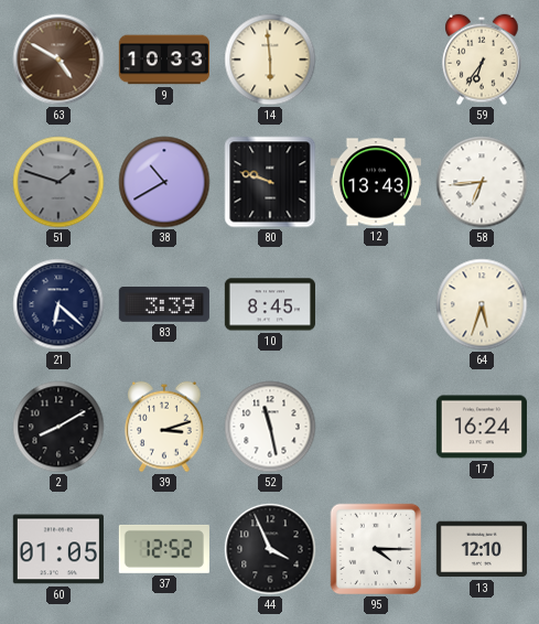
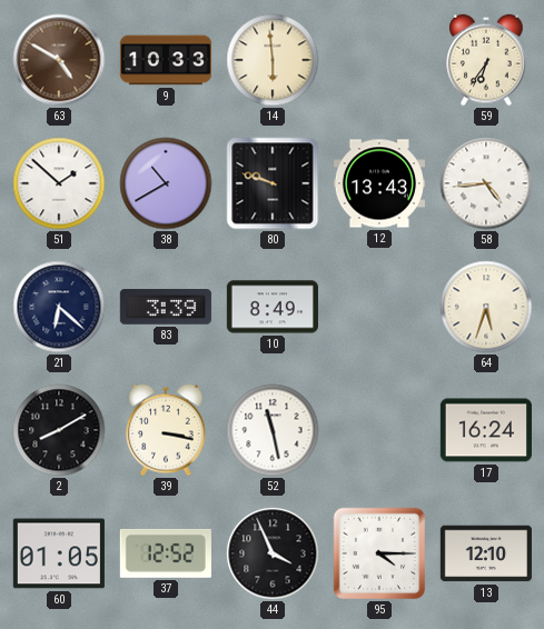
51: 1:48 -> 1:52
51 dial: grey -> white
58: 6:44 -> 4:44
10: 8:45 -> 8:49
39: 3:12 -> 3:17
